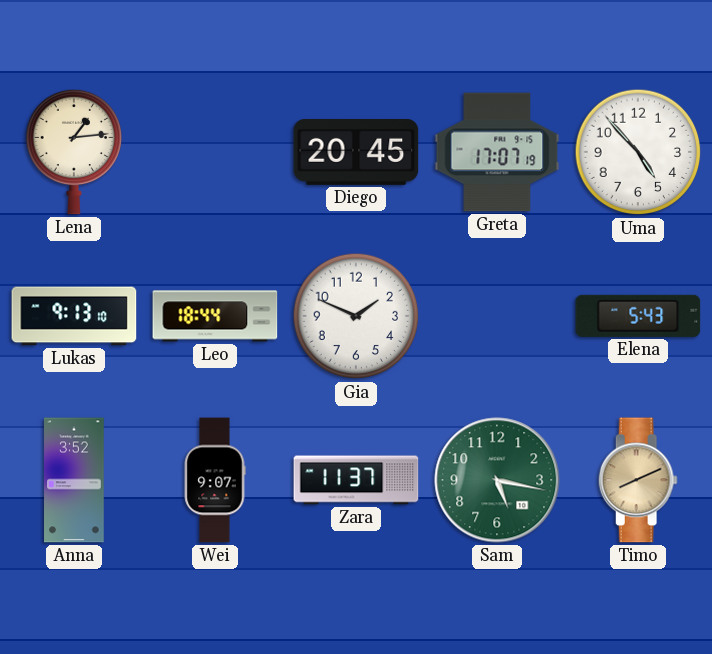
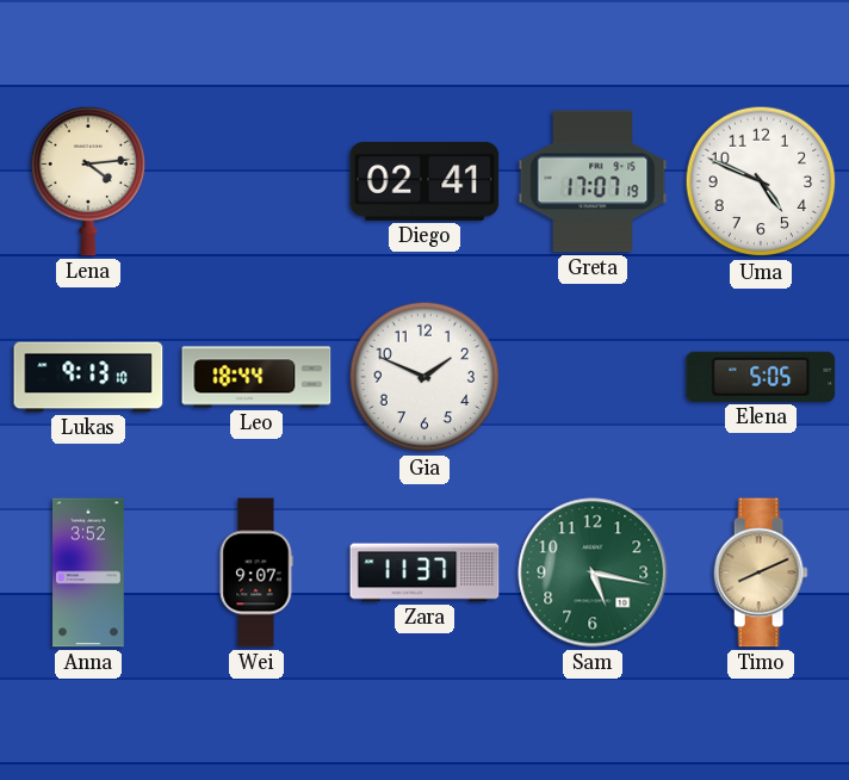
Lena: 1:14 -> 4:14
Diego: 20:45 -> 02:41
Uma: 4:53 -> 4:49
Elena: 5:43 -> 5:05
